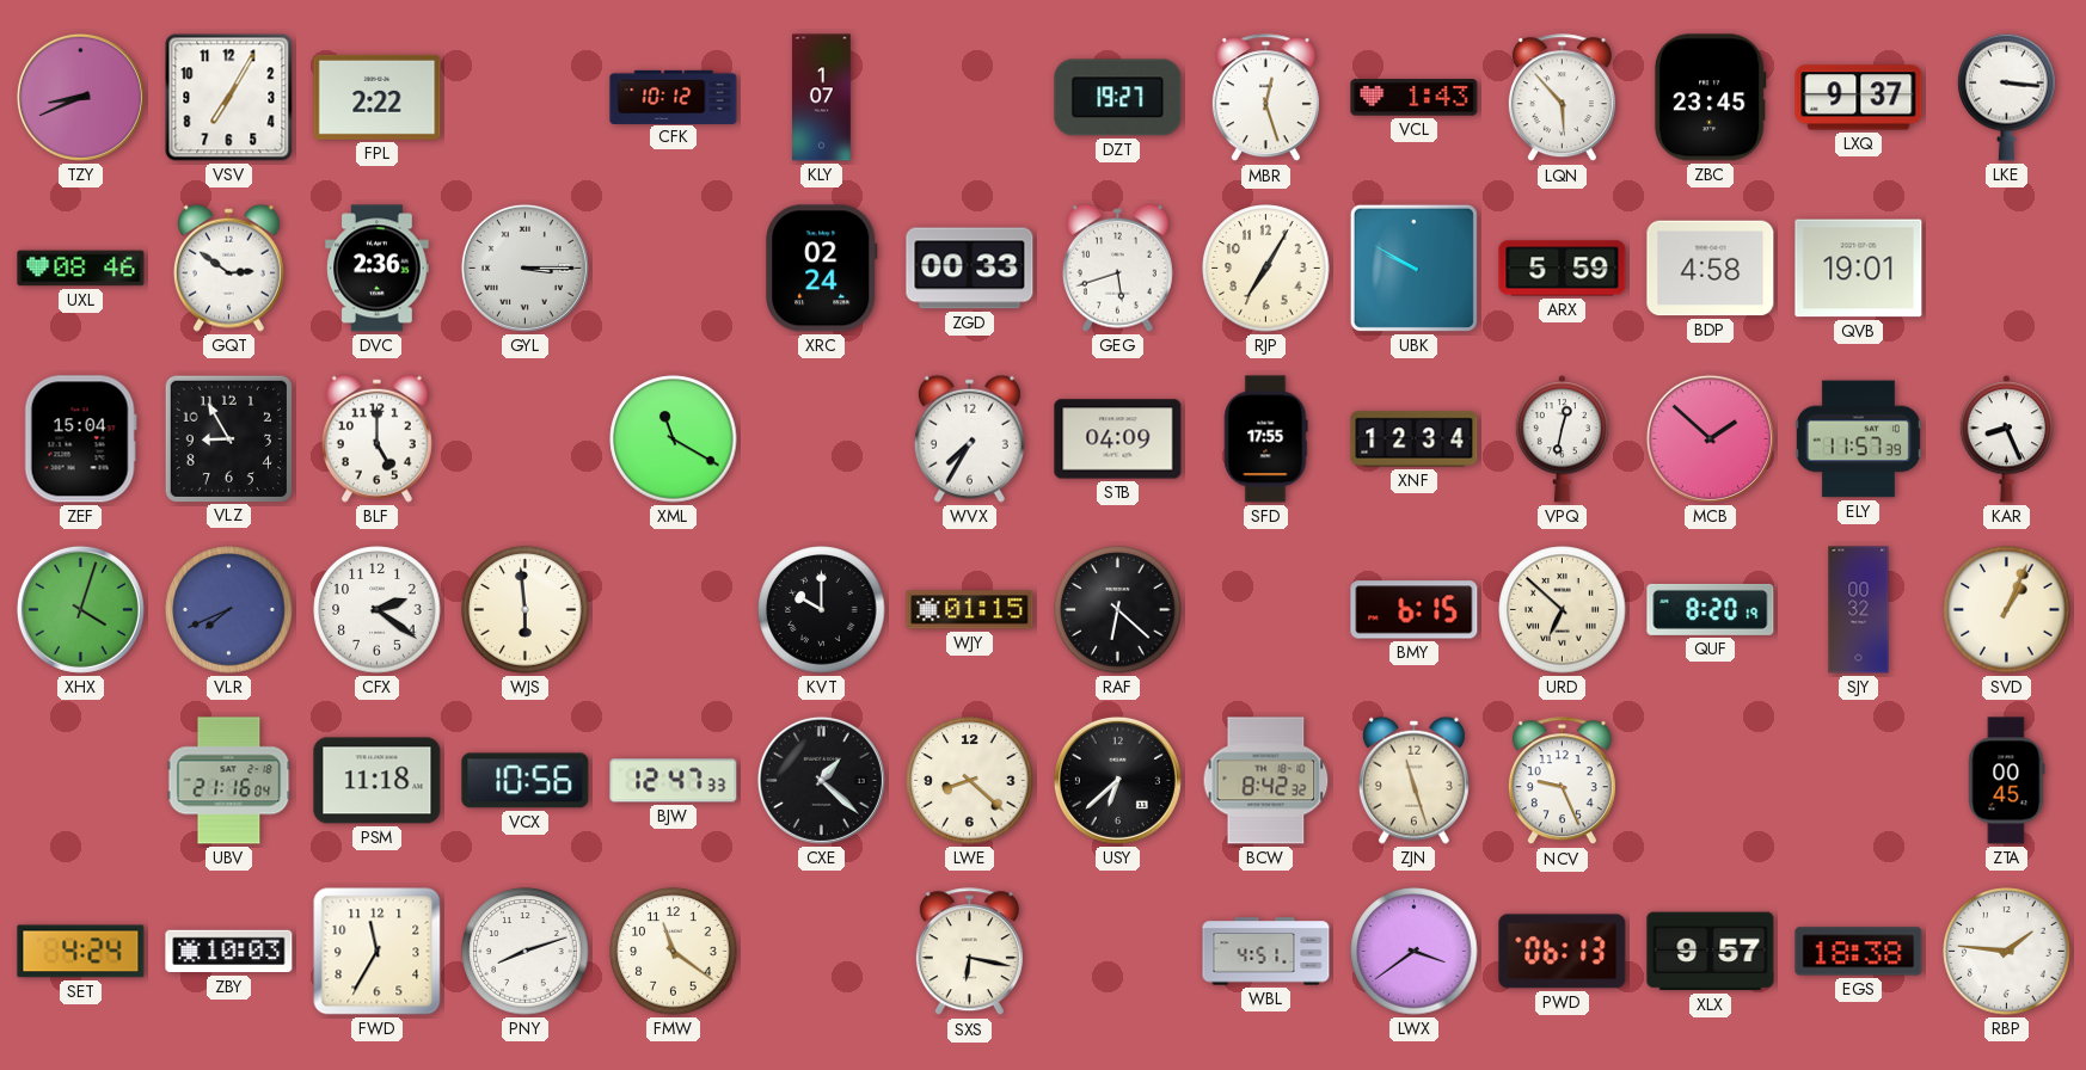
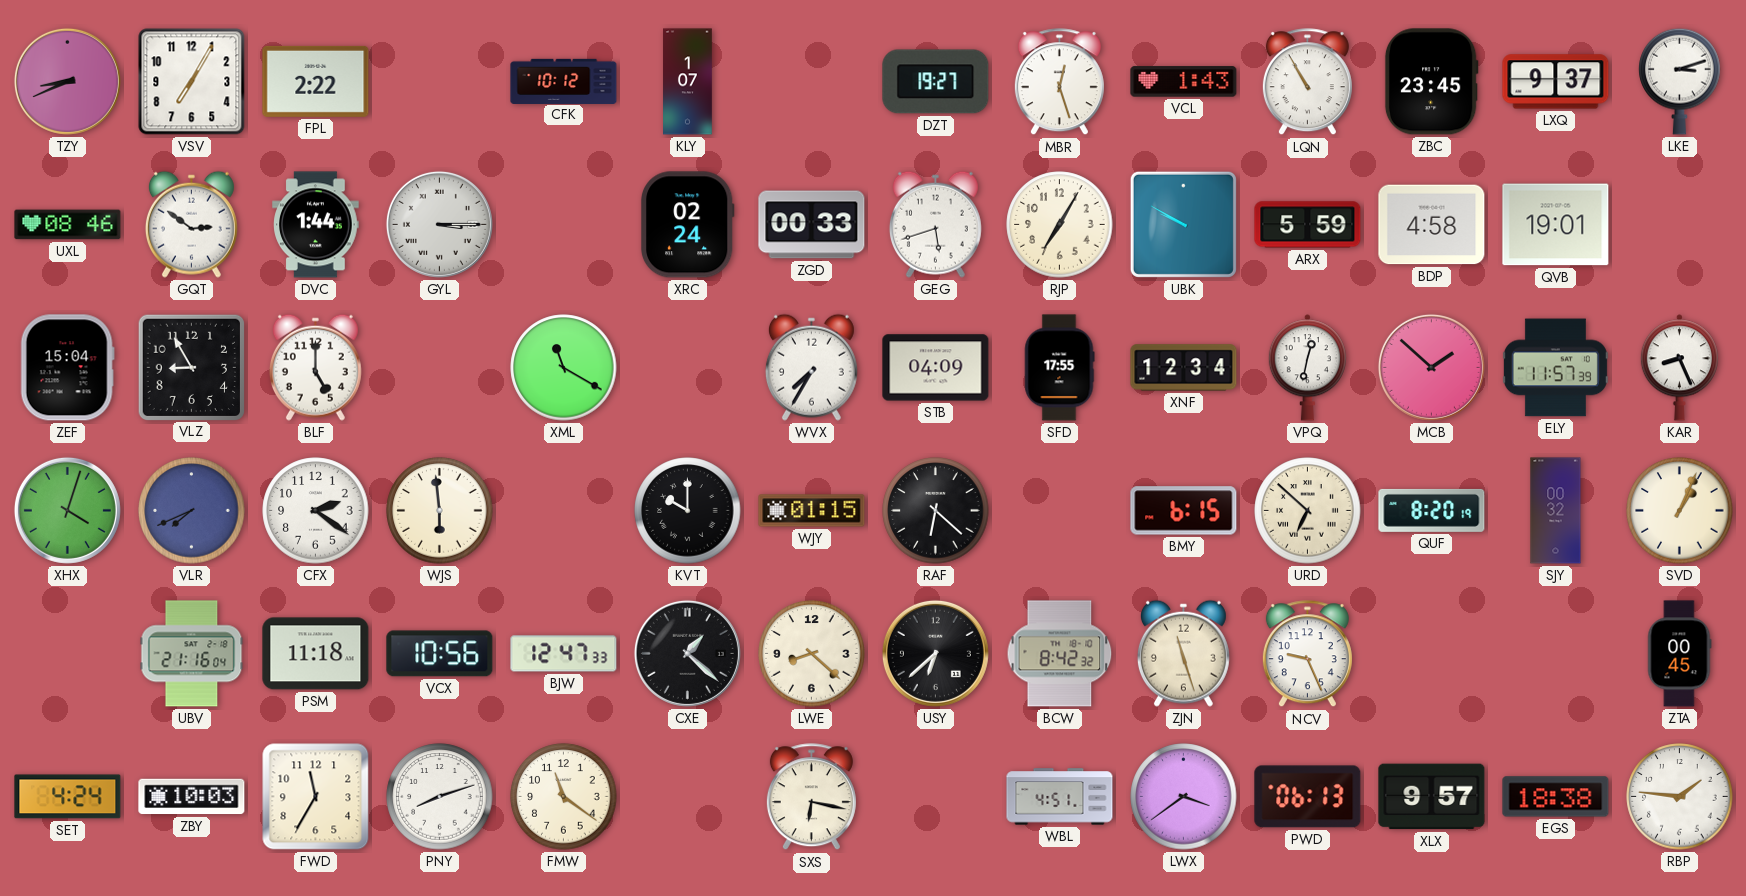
LQN: 5:53 -> 10:55
LKE: 3:16 -> 3:12
DVC: 2:36 -> 1:44
